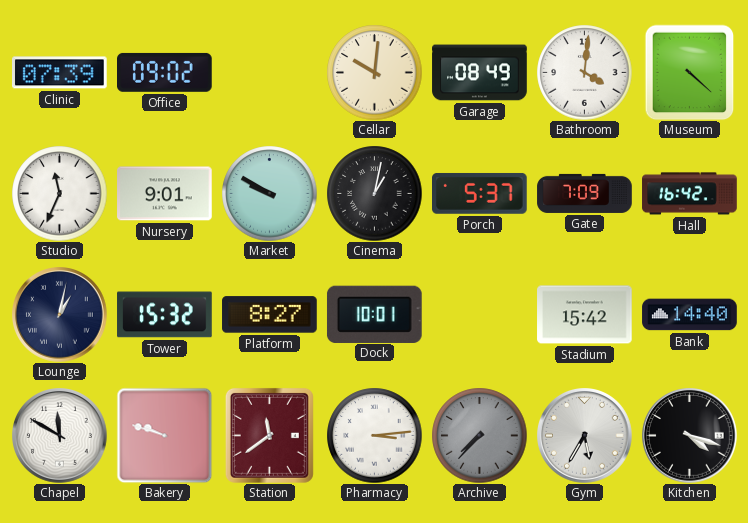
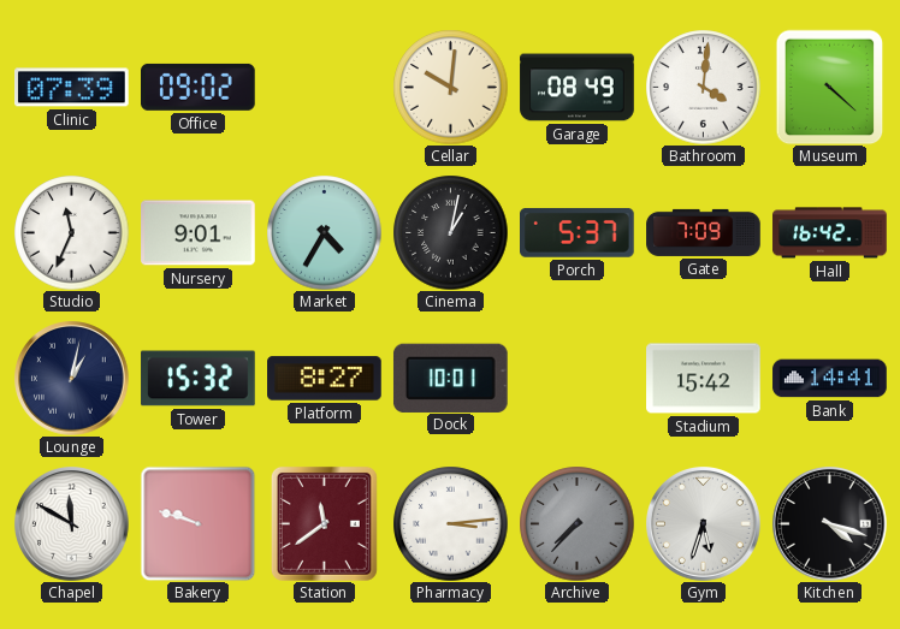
Market: 9:50 -> 4:35
Bank: 14:40 -> 14:41
Gym: 5:35 -> 5:33
